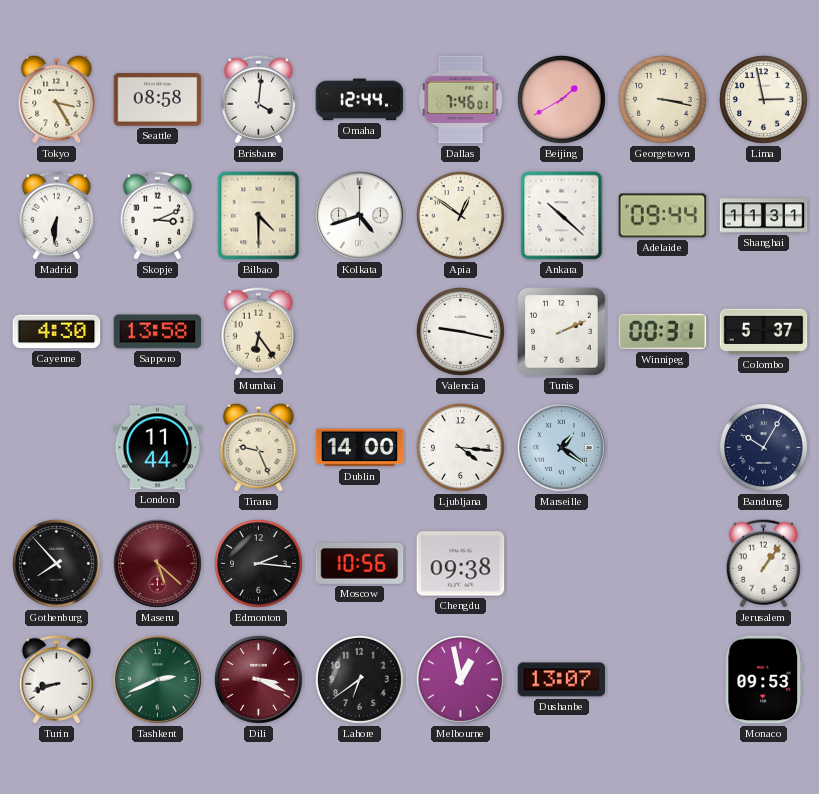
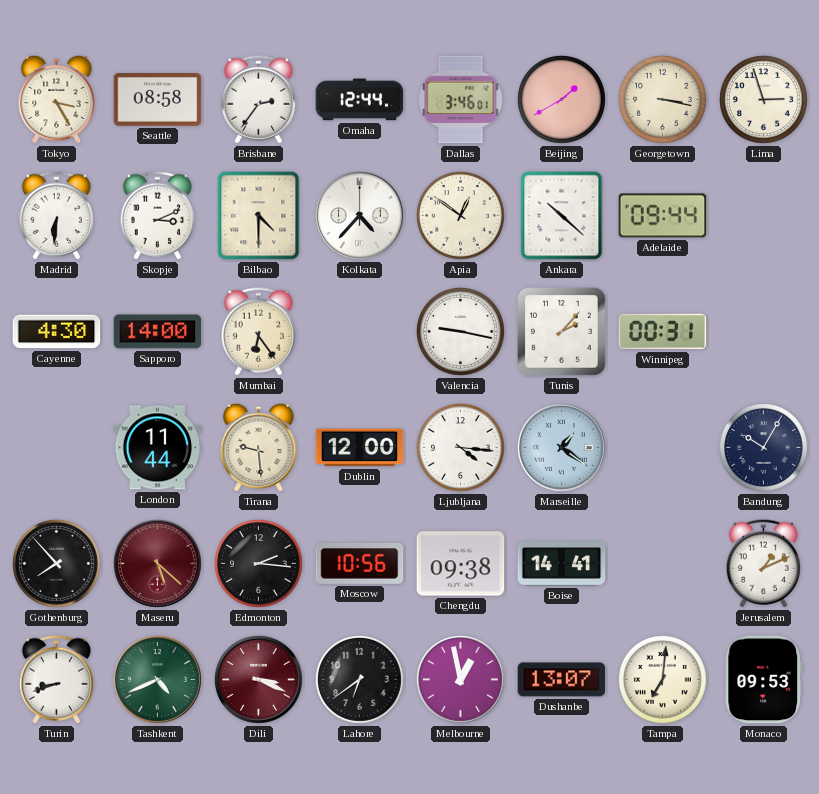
Brisbane: 4:01 -> 2:36
Dallas: 7:46 -> 3:46
Lima: 2:58 -> 2:57
Kolkata: 4:42 -> 4:37
Shanghai: 11:31 -> none
Sapporo: 13:58 -> 14:00
Tunis: 2:11 -> 2:07
Colombo: 5:37 -> none
Tirana: 9:26 -> 9:29
Dublin: 14:00 -> 12:00
Boise: none -> 14:41
Jerusalem: 1:06 -> 1:11
Tashkent: 2:41 -> 4:41
Tampa: none -> 7:01
